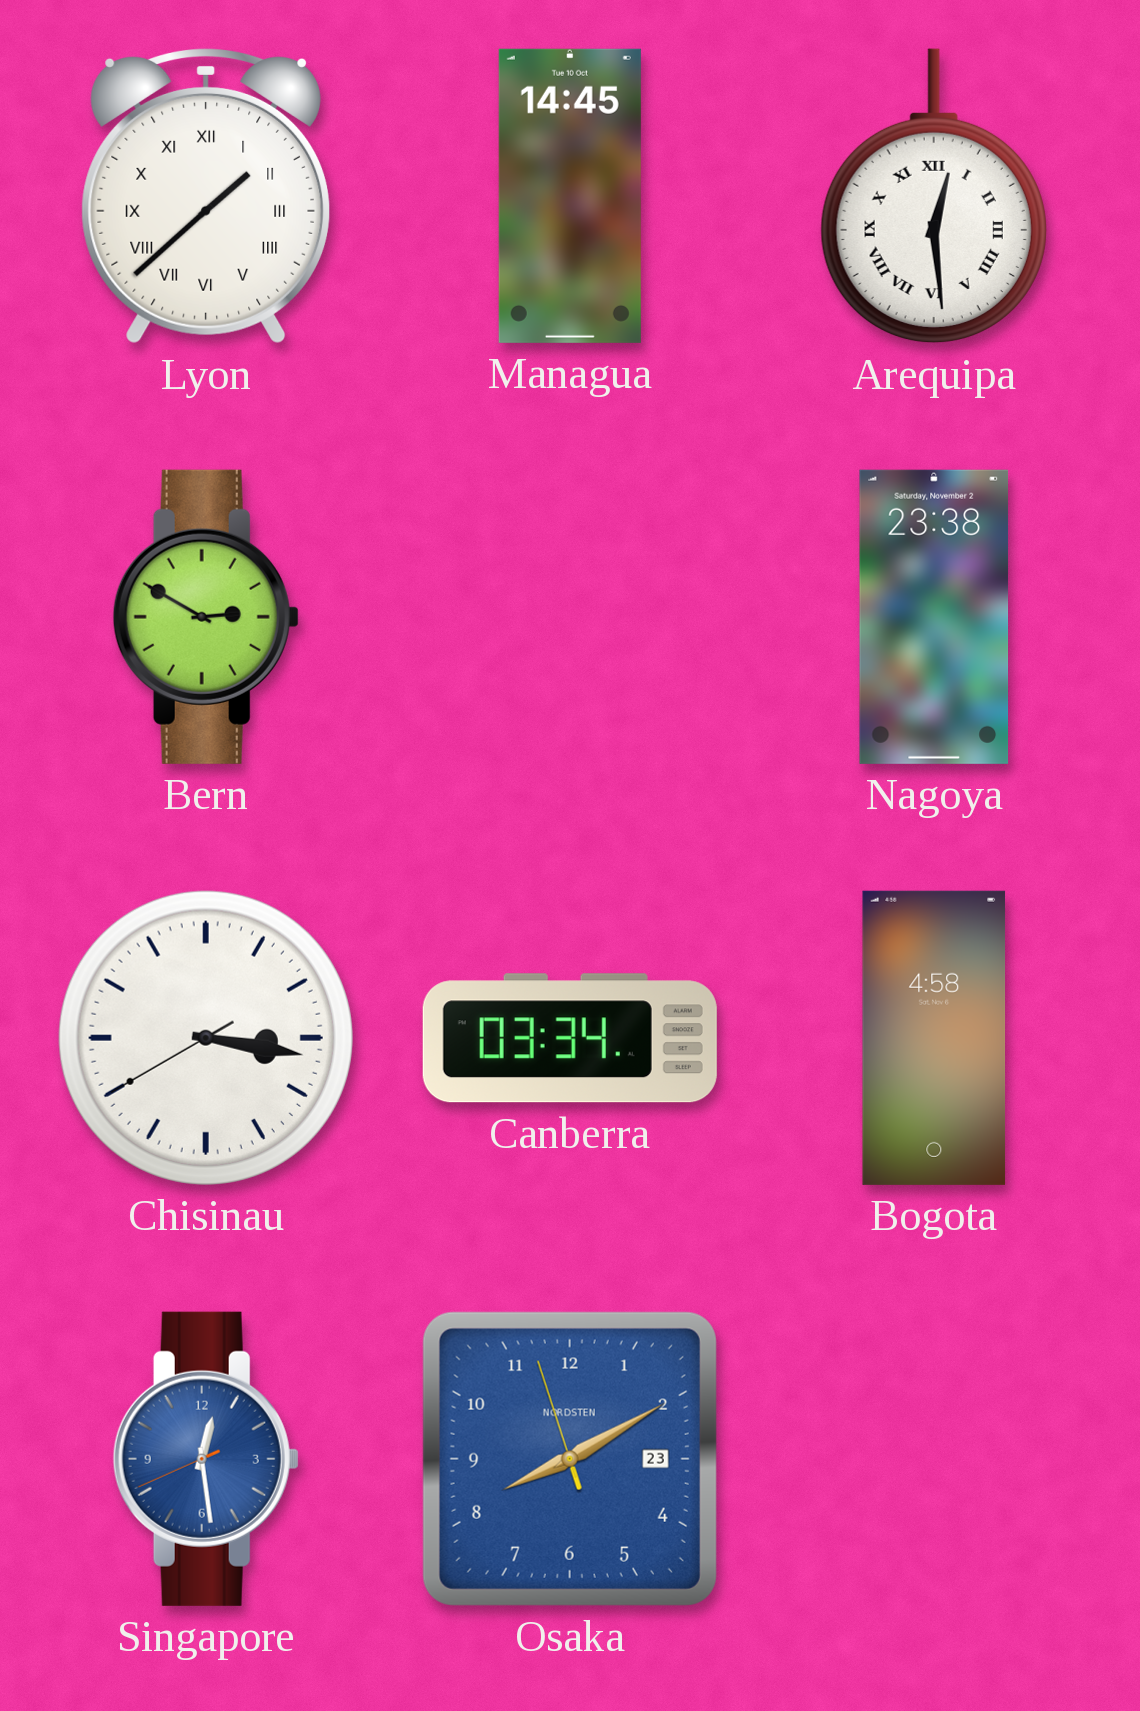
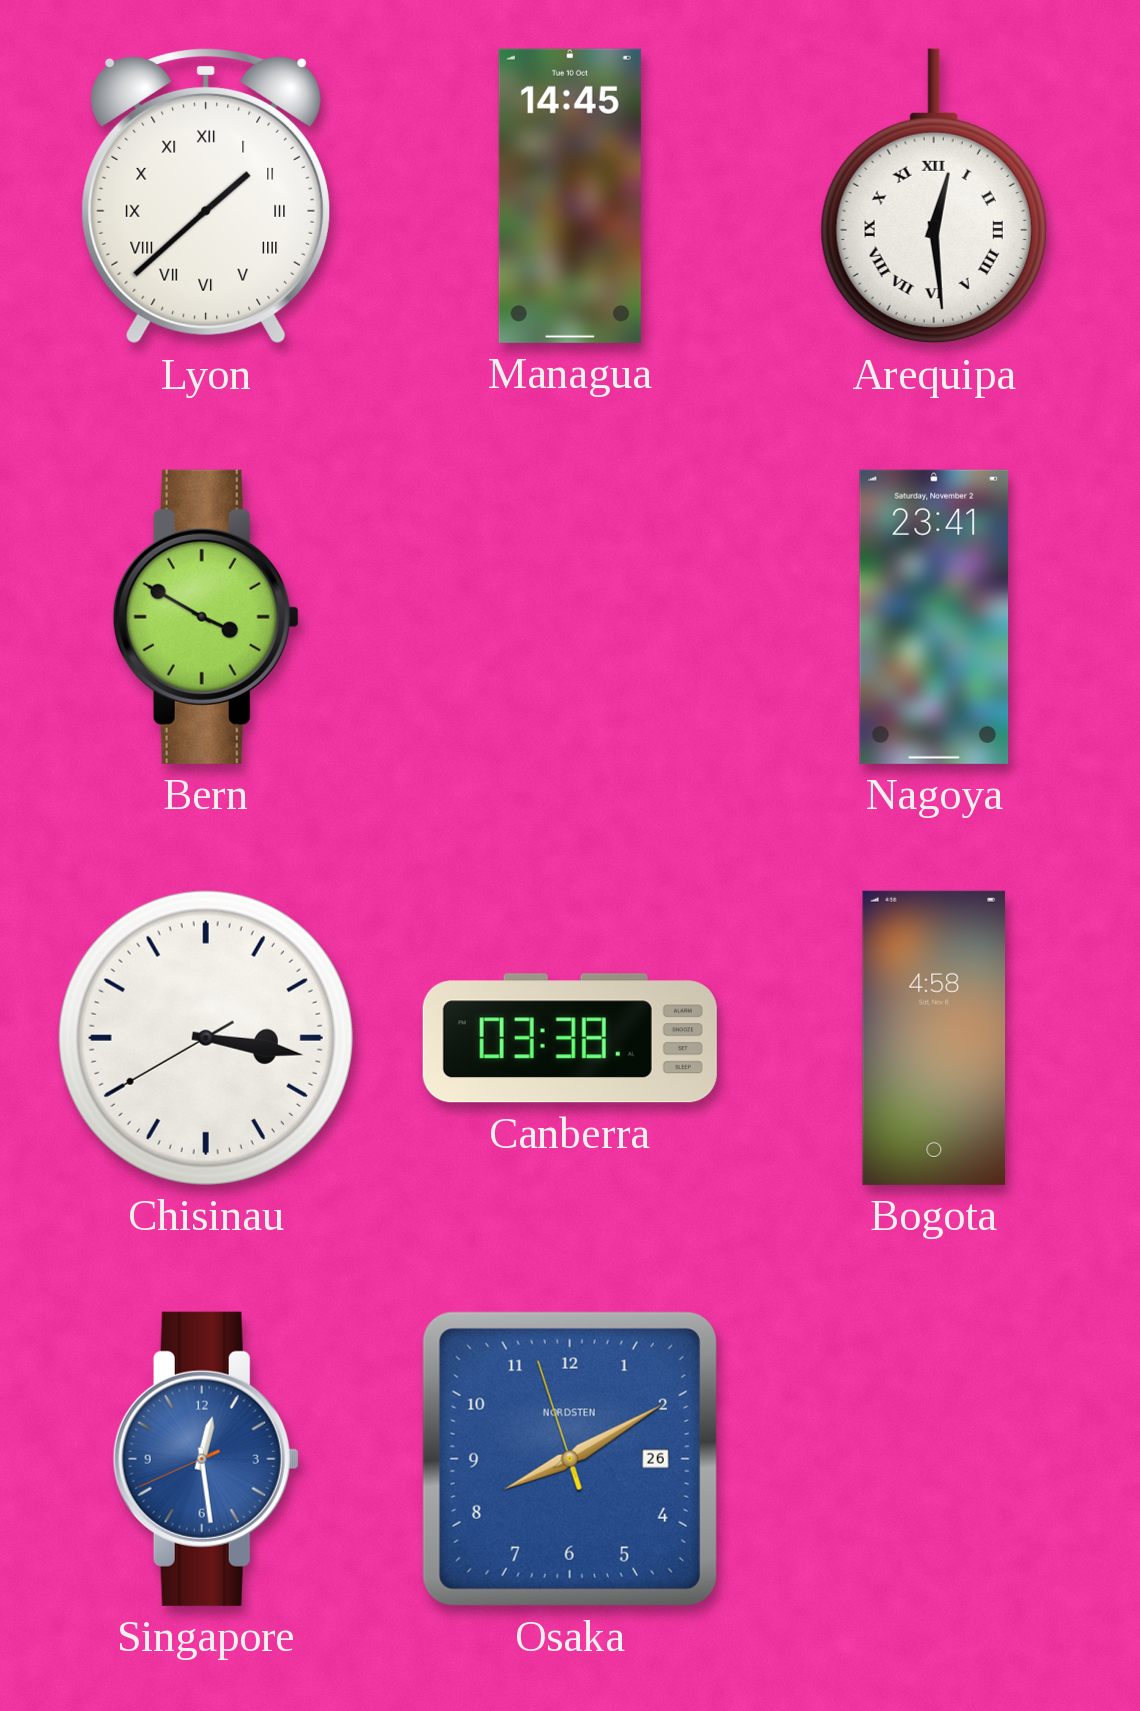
Bern: 2:50 -> 3:50
Nagoya: 23:38 -> 23:41
Canberra: 03:34 -> 03:38
Osaka date: 23 -> 26
